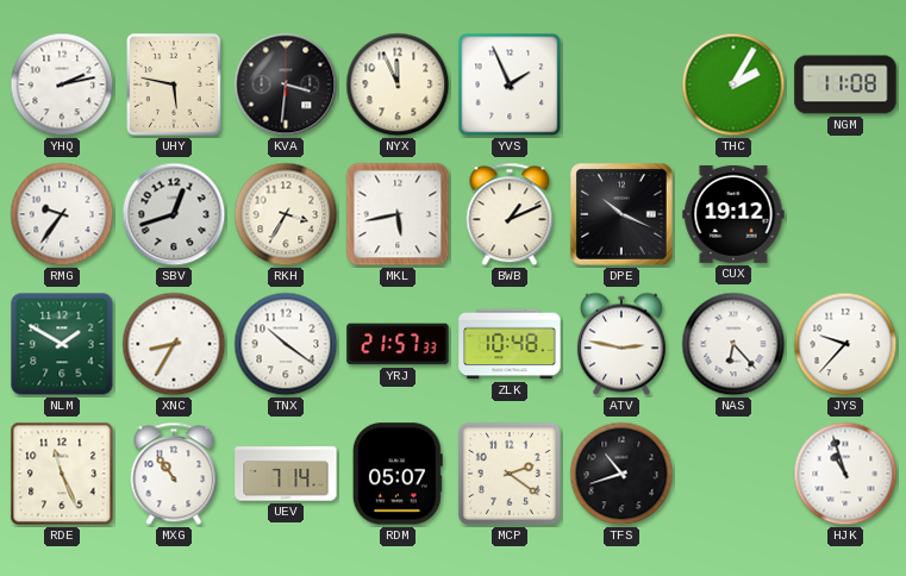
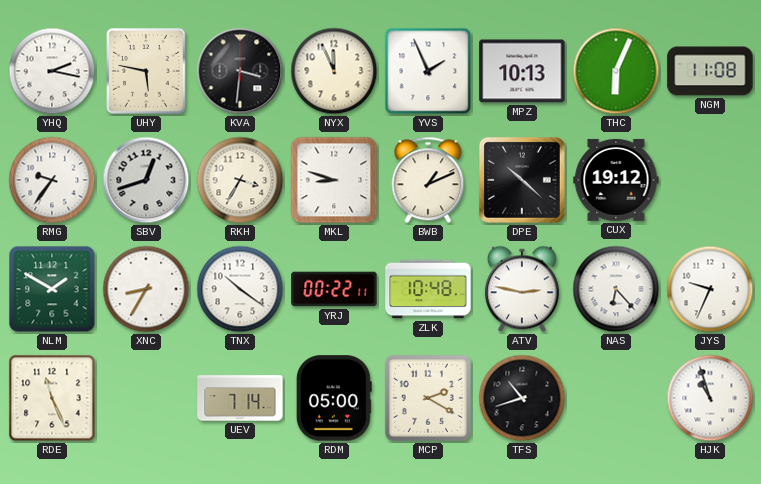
YHQ: 2:13 -> 2:17
MPZ: none -> 10:13
THC: 2:05 -> 6:04
MKL: 5:43 -> 8:48
DPE: 10:19 -> 10:22
YRJ: 21:57 -> 00:22
JYS: 9:37 -> 9:34
MXG: 10:54 -> none
RDM: 05:07 -> 05:00
MCP: 2:21 -> 2:20
